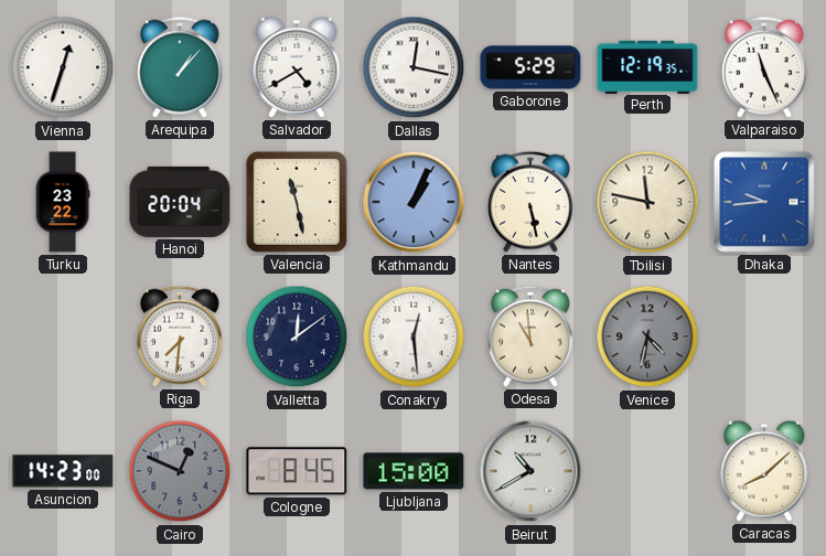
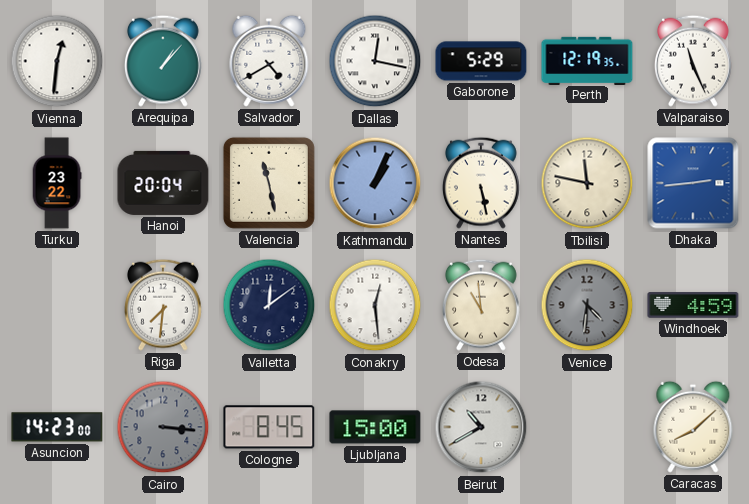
Vienna: 12:33 -> 12:31
Dhaka: 9:44 -> 2:44
Venice: 4:32 -> 4:31
Windhoek: none -> 4:59
Cairo: 12:49 -> 3:16
